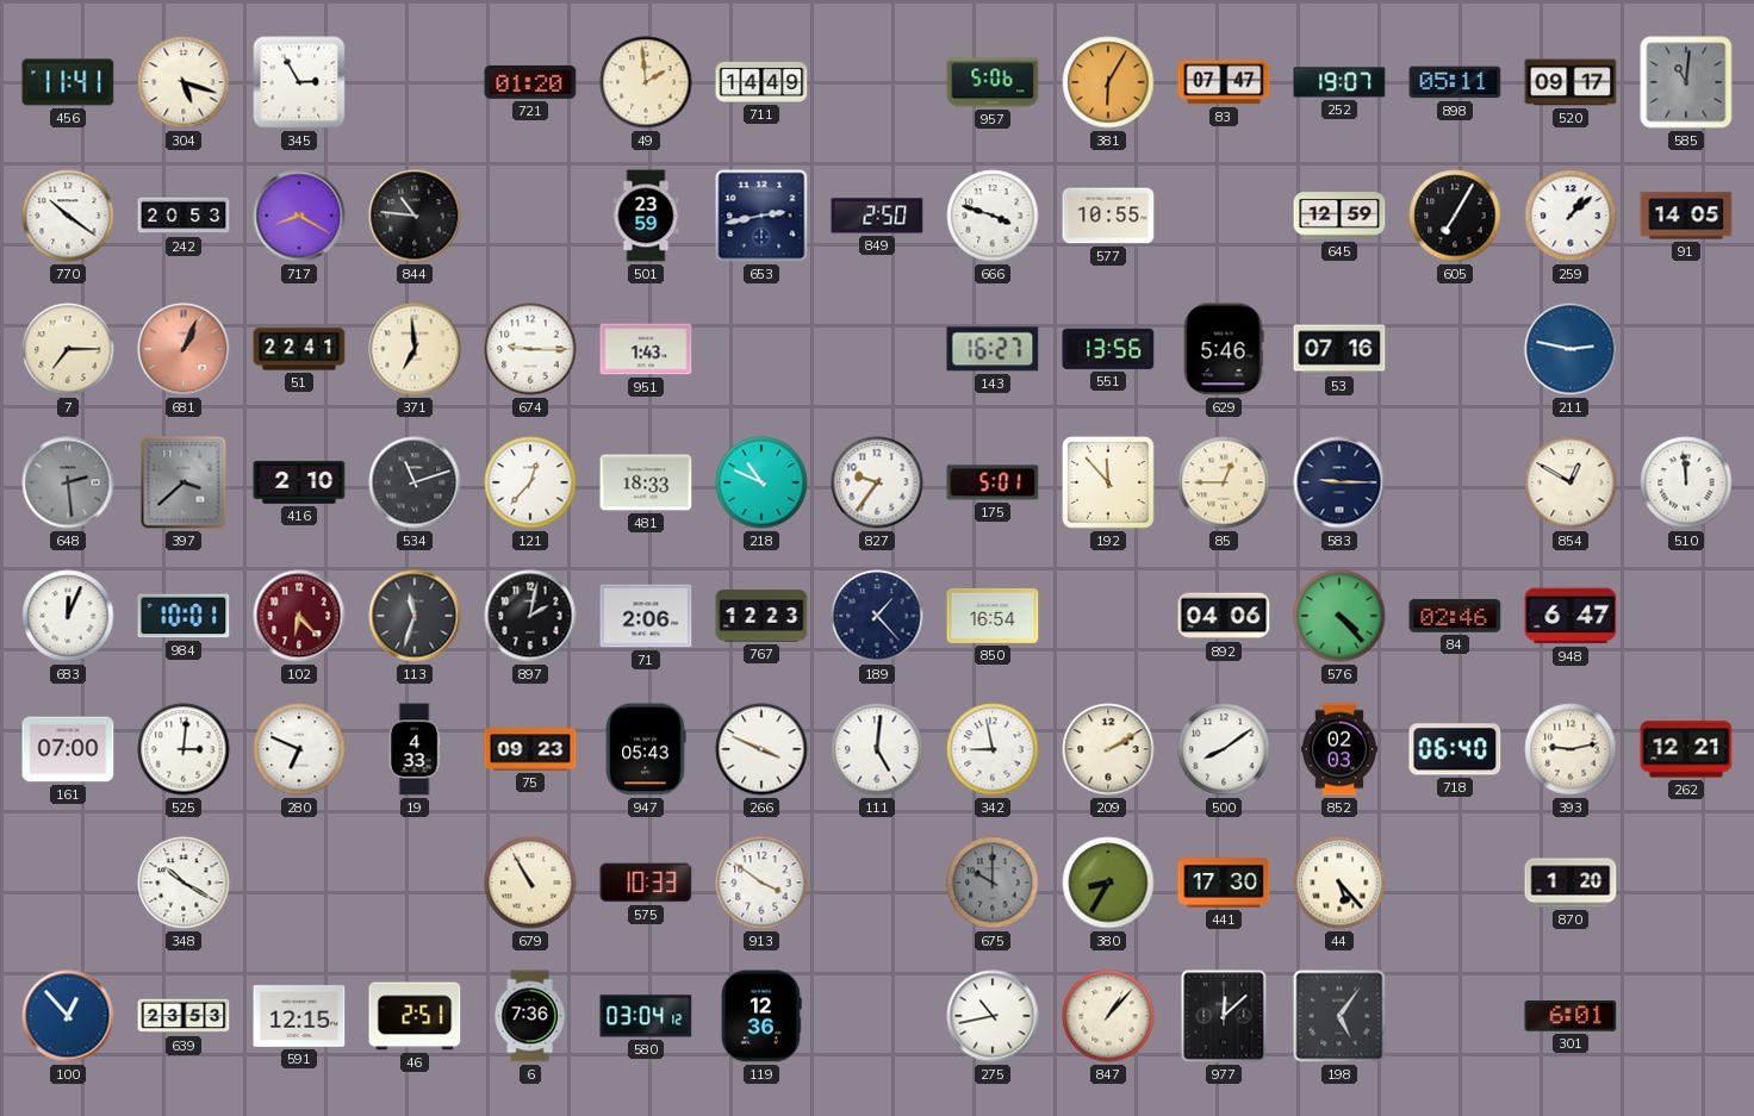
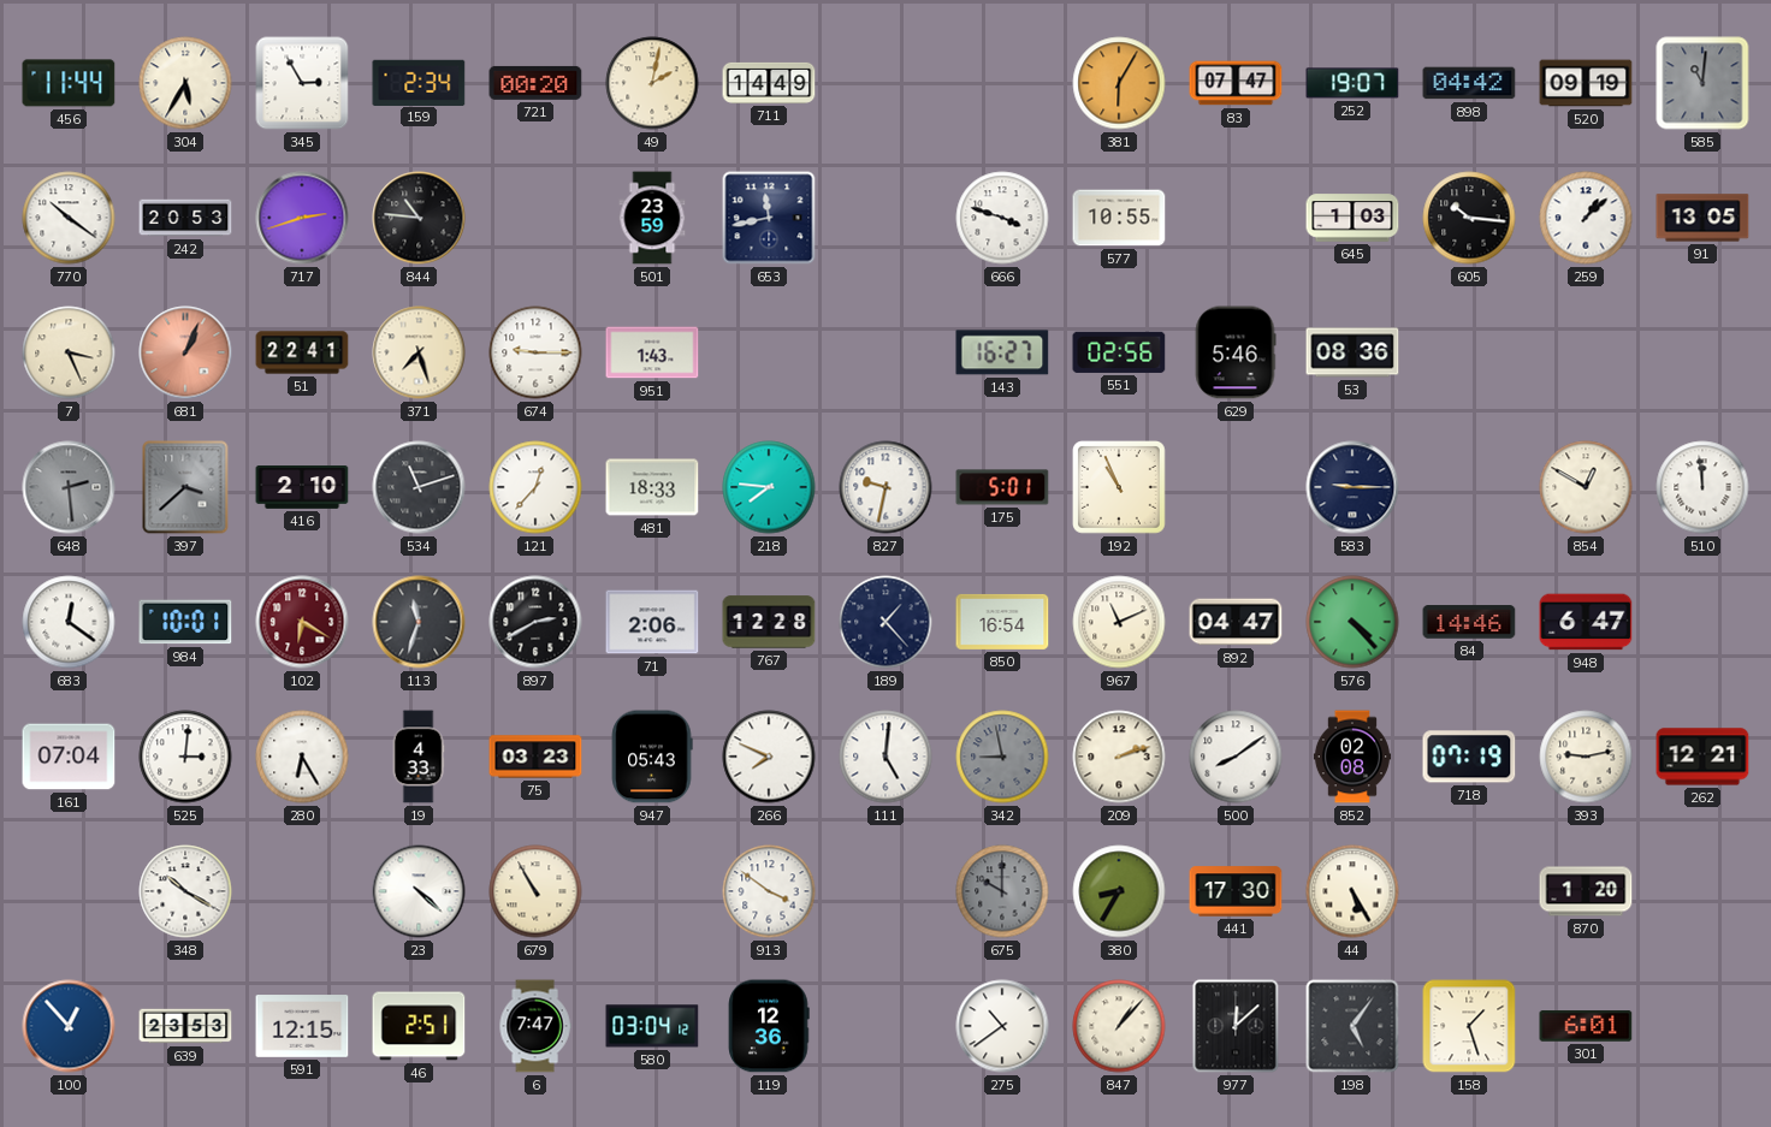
456: 11:41 -> 11:44
304: 5:18 -> 5:35
159: none -> 2:34
721: 01:20 -> 00:20
49: 1:59 -> 2:02
957: 5:06 -> none
898: 05:11 -> 04:42
520: 09:17 -> 09:19
717: 8:20 -> 2:42
653: 2:43 -> 11:43
849: 2:50 -> none
645: 12:59 -> 1:03
605: 7:05 -> 10:16
91: 14:05 -> 13:05
7: 7:15 -> 3:26
371: 6:59 -> 7:27
551: 13:56 -> 02:56
53: 07:16 -> 08:36
211: 2:47 -> none
218: 10:49 -> 7:46
827: 9:36 -> 9:32
192: 11:53 -> 10:56
85: 12:45 -> none
683: 12:04 -> 12:21
102: 6:23 -> 6:20
897: 2:02 -> 2:40
767: 12:23 -> 12:28
967: none -> 11:11
892: 04:06 -> 04:47
84: 02:46 -> 14:46
161: 07:00 -> 07:04
280: 6:49 -> 6:25
75: 09:23 -> 03:23
266: 3:49 -> 7:49
342 dial: white -> grey
209: 2:10 -> 2:12
852: 02:03 -> 02:08
718: 06:40 -> 07:19
23: none -> 4:22
575: 10:33 -> none
44: 5:23 -> 5:25
6: 7:36 -> 7:47
275: 10:43 -> 10:39
158: none -> 1:27
